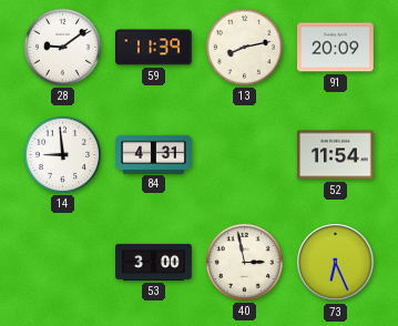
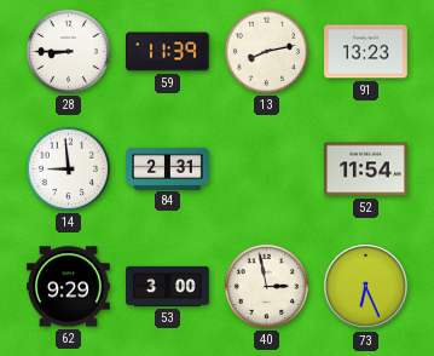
28: 9:09 -> 8:45
91: 20:09 -> 13:23
84: 4:31 -> 2:31
62: none -> 9:29
